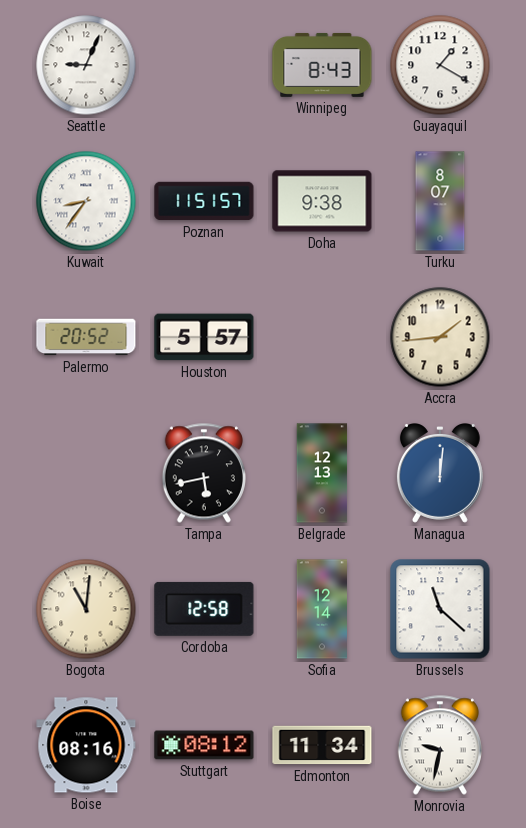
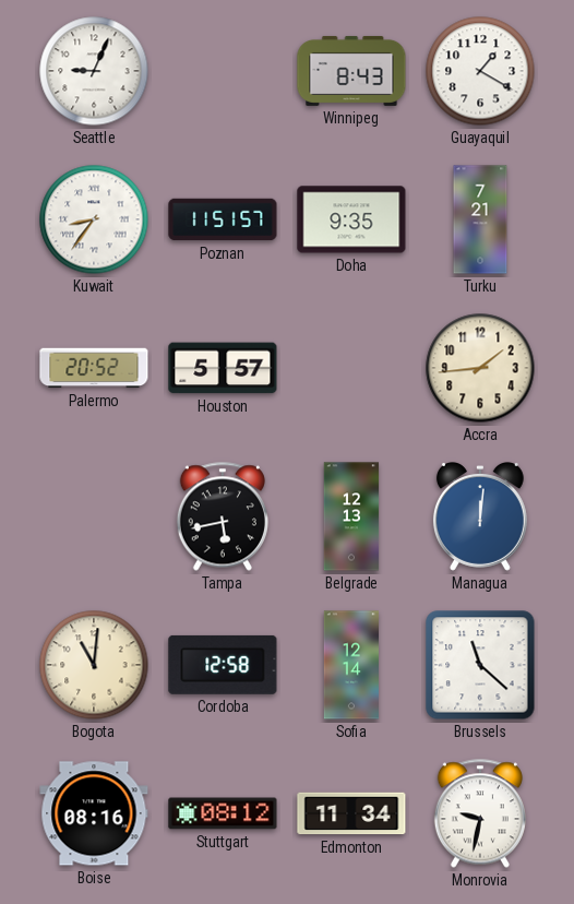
Doha: 9:38 -> 9:35
Turku: 8:07 -> 7:21
